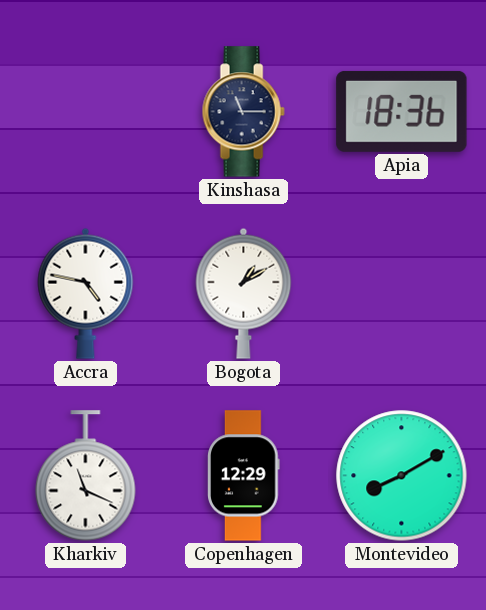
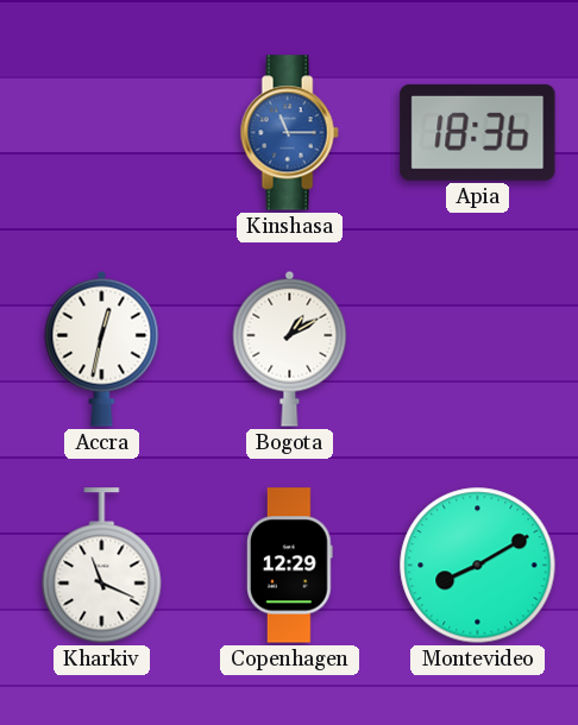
Kinshasa dial: navy -> blue
Accra: 4:47 -> 12:32
